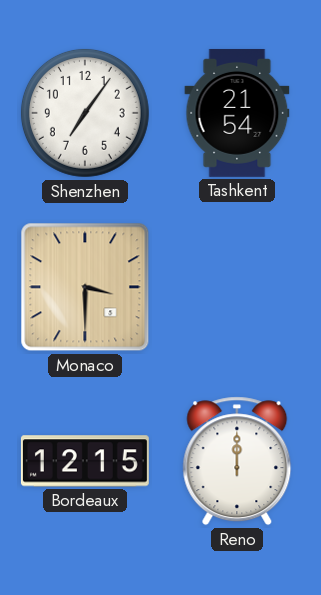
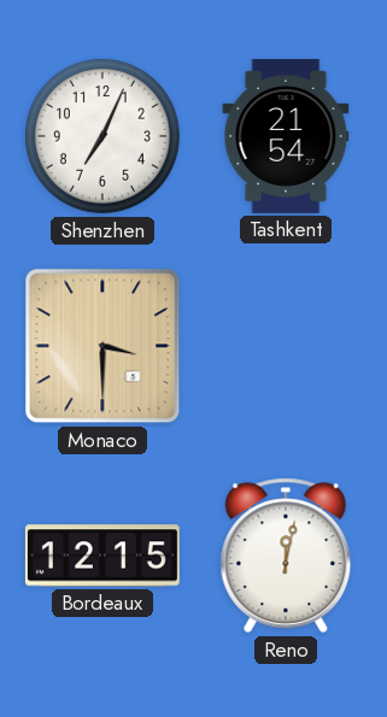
Shenzhen: 7:06 -> 7:04
Reno: 12:00 -> 12:02
